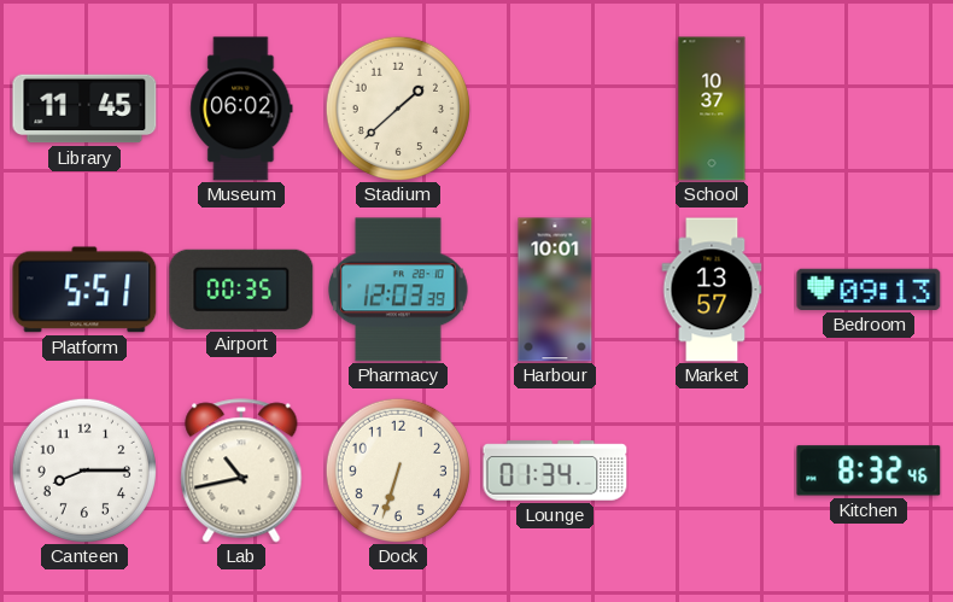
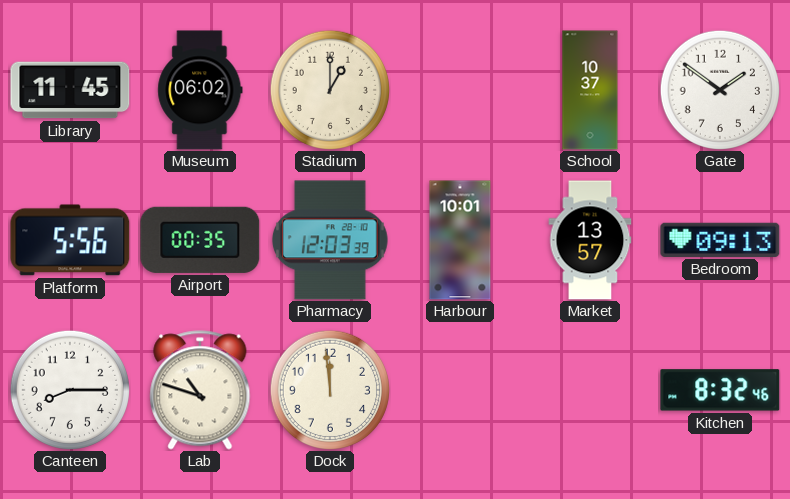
Stadium: 1:38 -> 1:00
Gate: none -> 1:51
Platform: 5:51 -> 5:56
Lab: 10:43 -> 10:48
Dock: 6:33 -> 11:59
Lounge: 01:34 -> none
